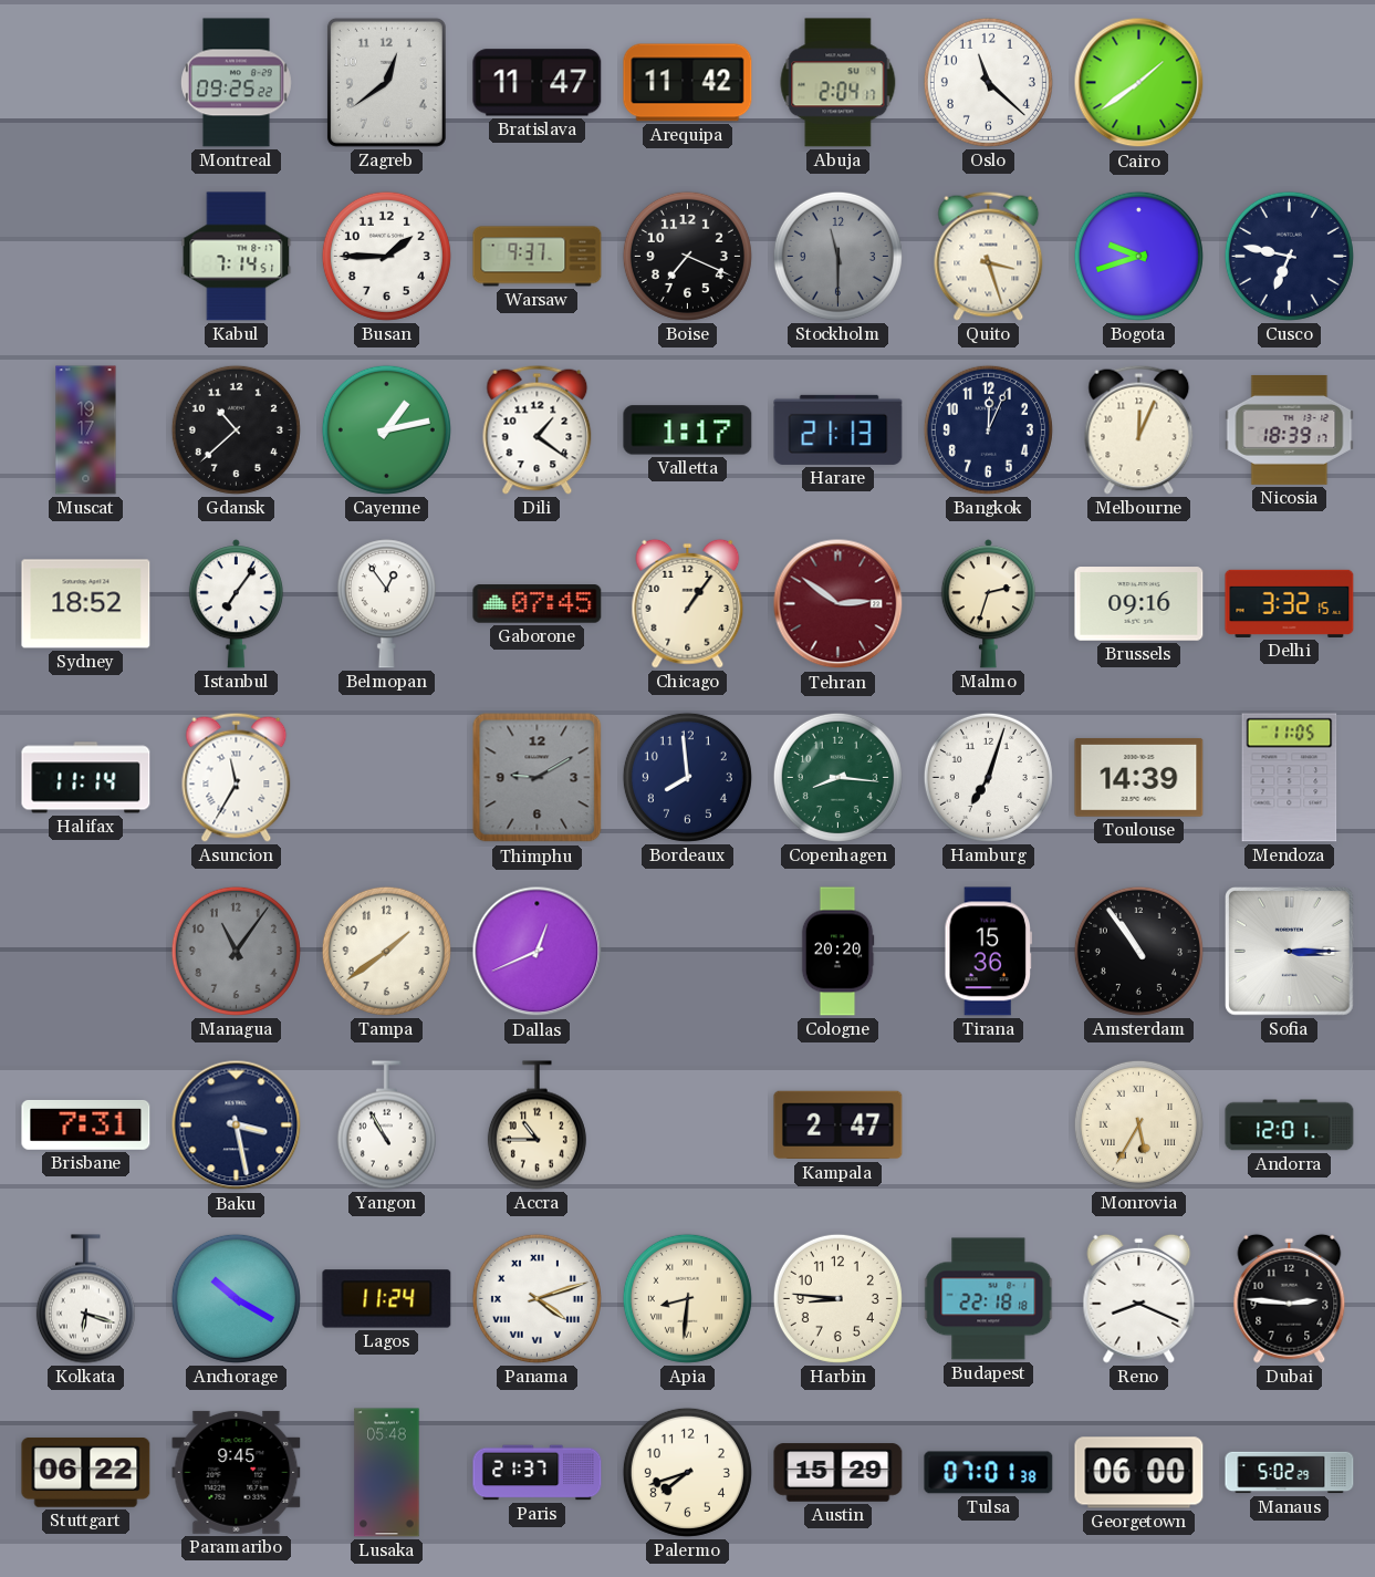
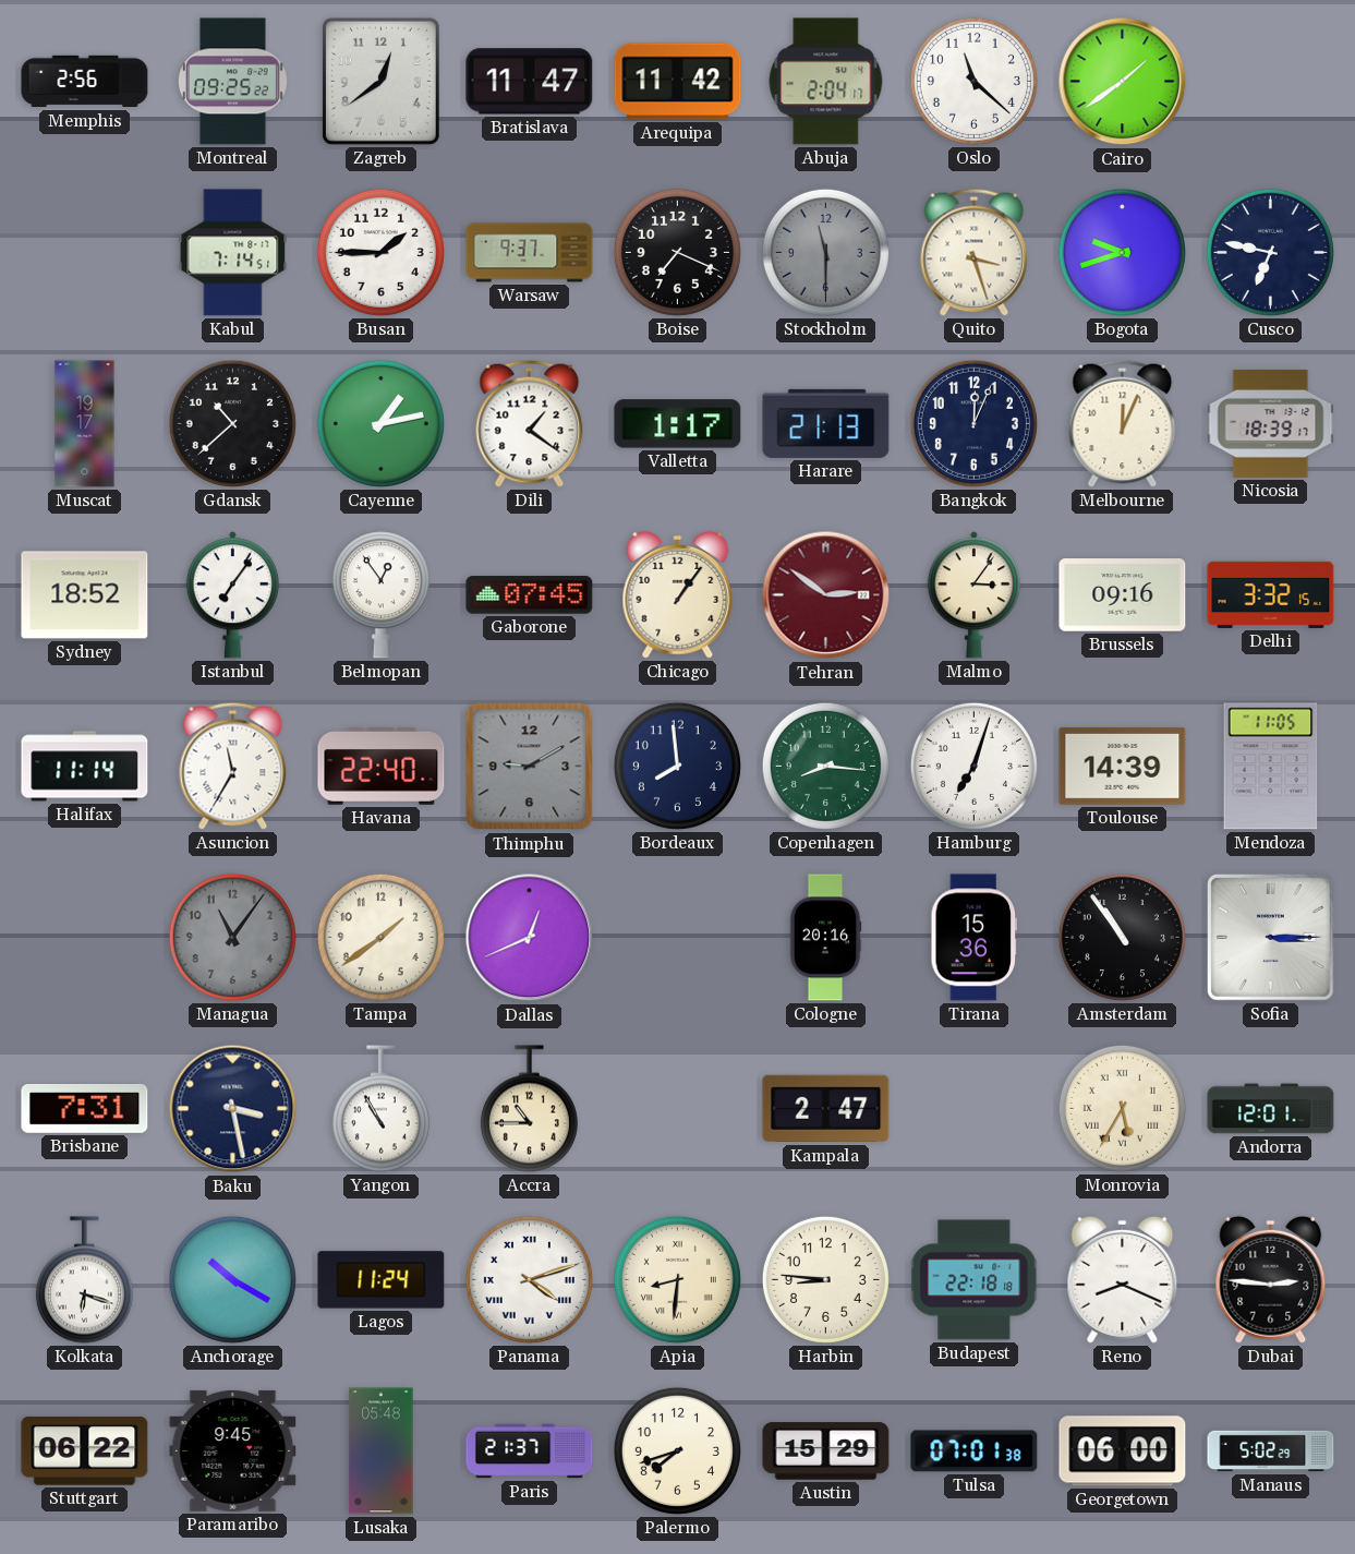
Memphis: none -> 2:56
Malmo: 2:33 -> 3:06
Havana: none -> 22:40
Cologne: 20:20 -> 20:16
